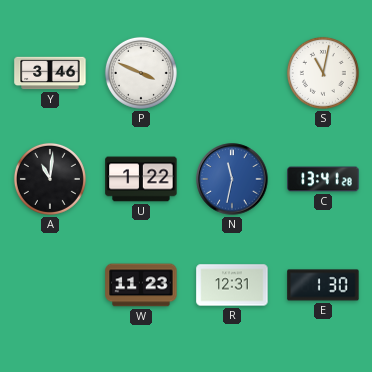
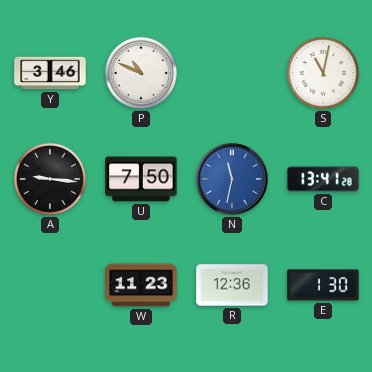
P: 3:49 -> 10:49
A: 11:01 -> 9:16
U: 1:22 -> 7:50
R: 12:31 -> 12:36
